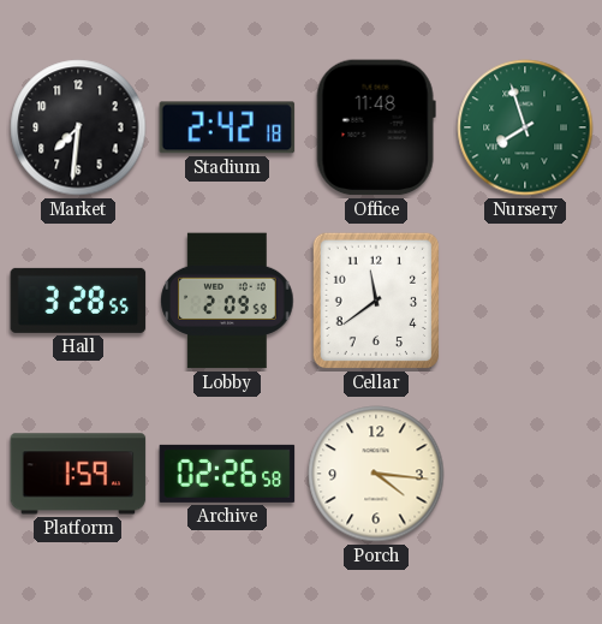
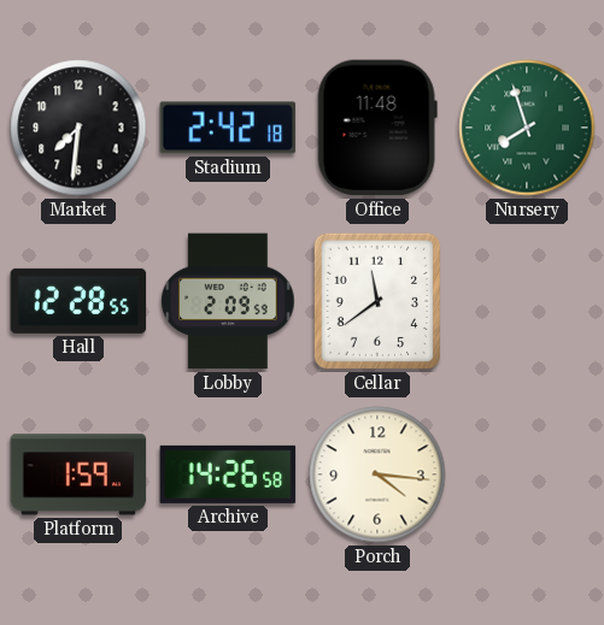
Hall: 3:28 -> 12:28
Archive: 02:26 -> 14:26
